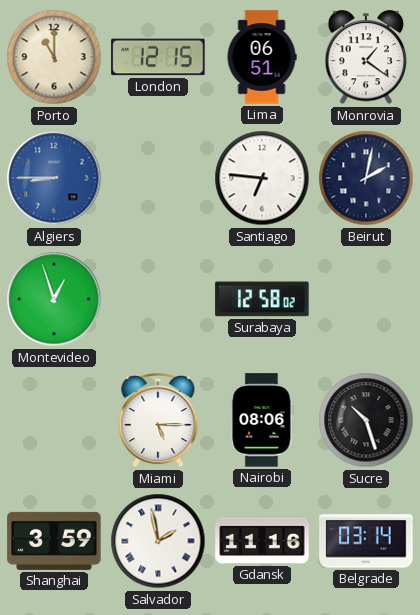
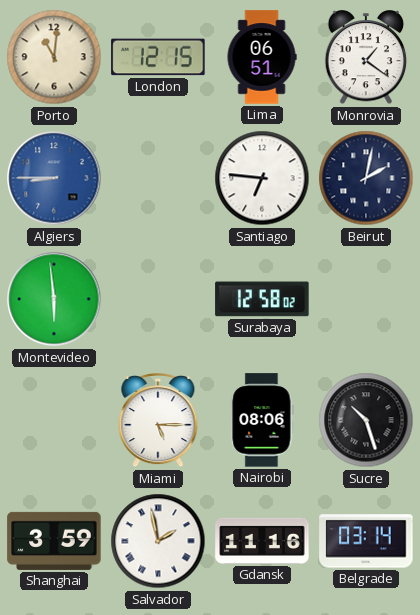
Porto: 11:00 -> 11:01
Montevideo: 12:57 -> 5:59
